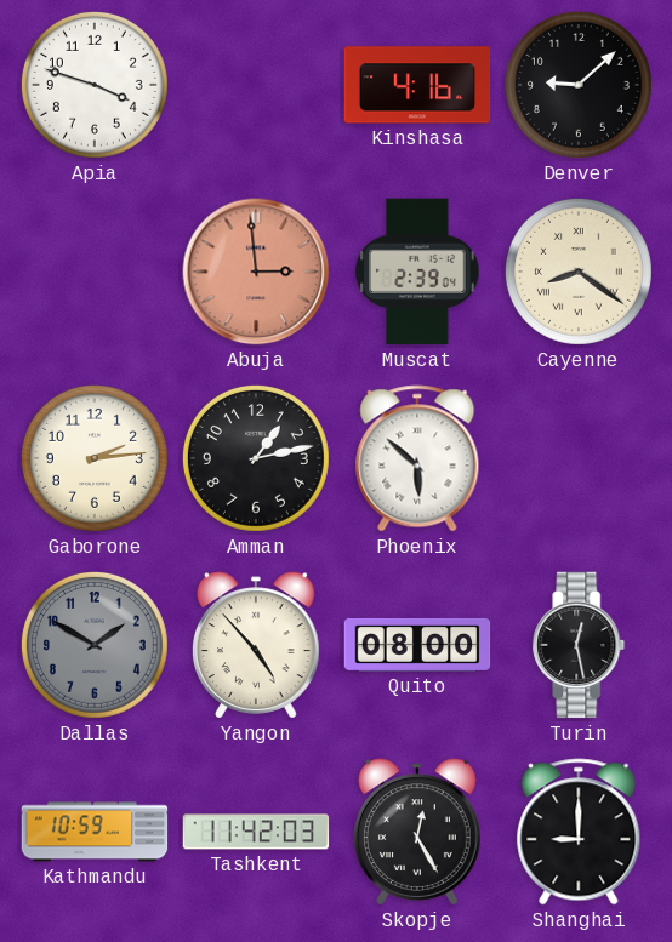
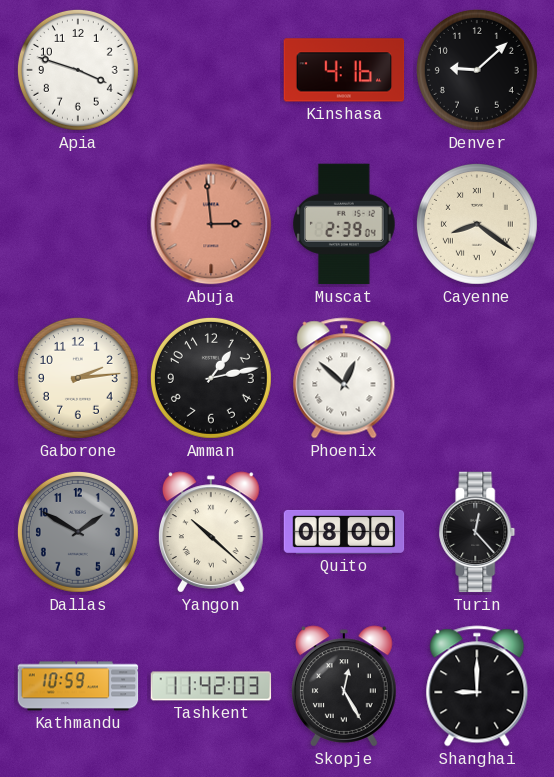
Phoenix: 5:52 -> 12:52
Yangon: 4:53 -> 10:22
Turin: 12:28 -> 12:23
